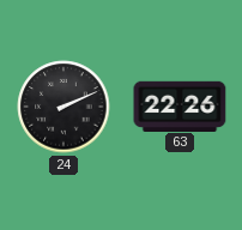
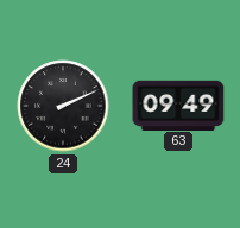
63: 22:26 -> 09:49
